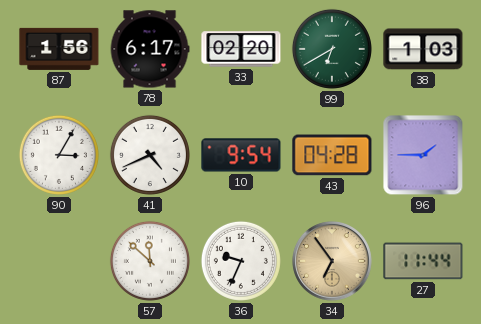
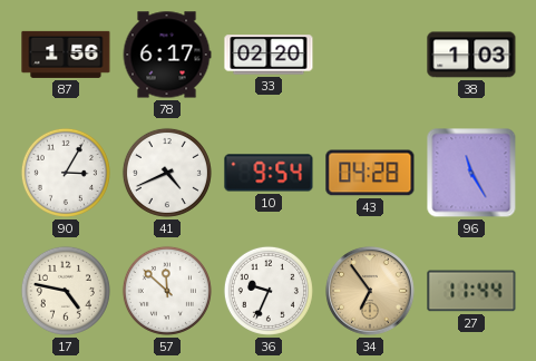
99: 6:40 -> none
96: 1:45 -> 11:25
17: none -> 4:47
